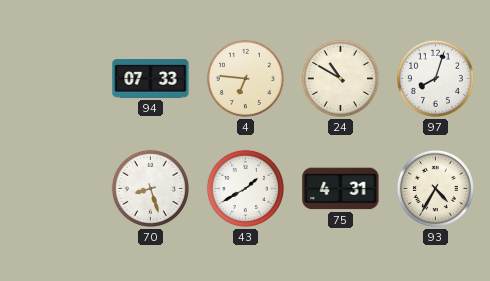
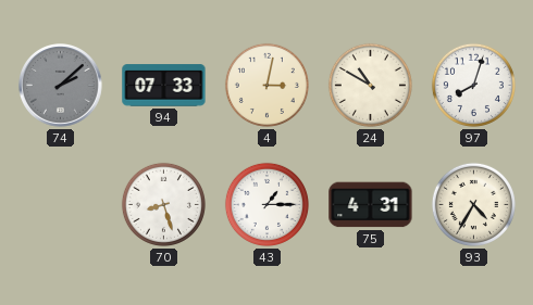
74: none -> 2:08
4: 6:46 -> 3:02
43: 1:40 -> 1:15
